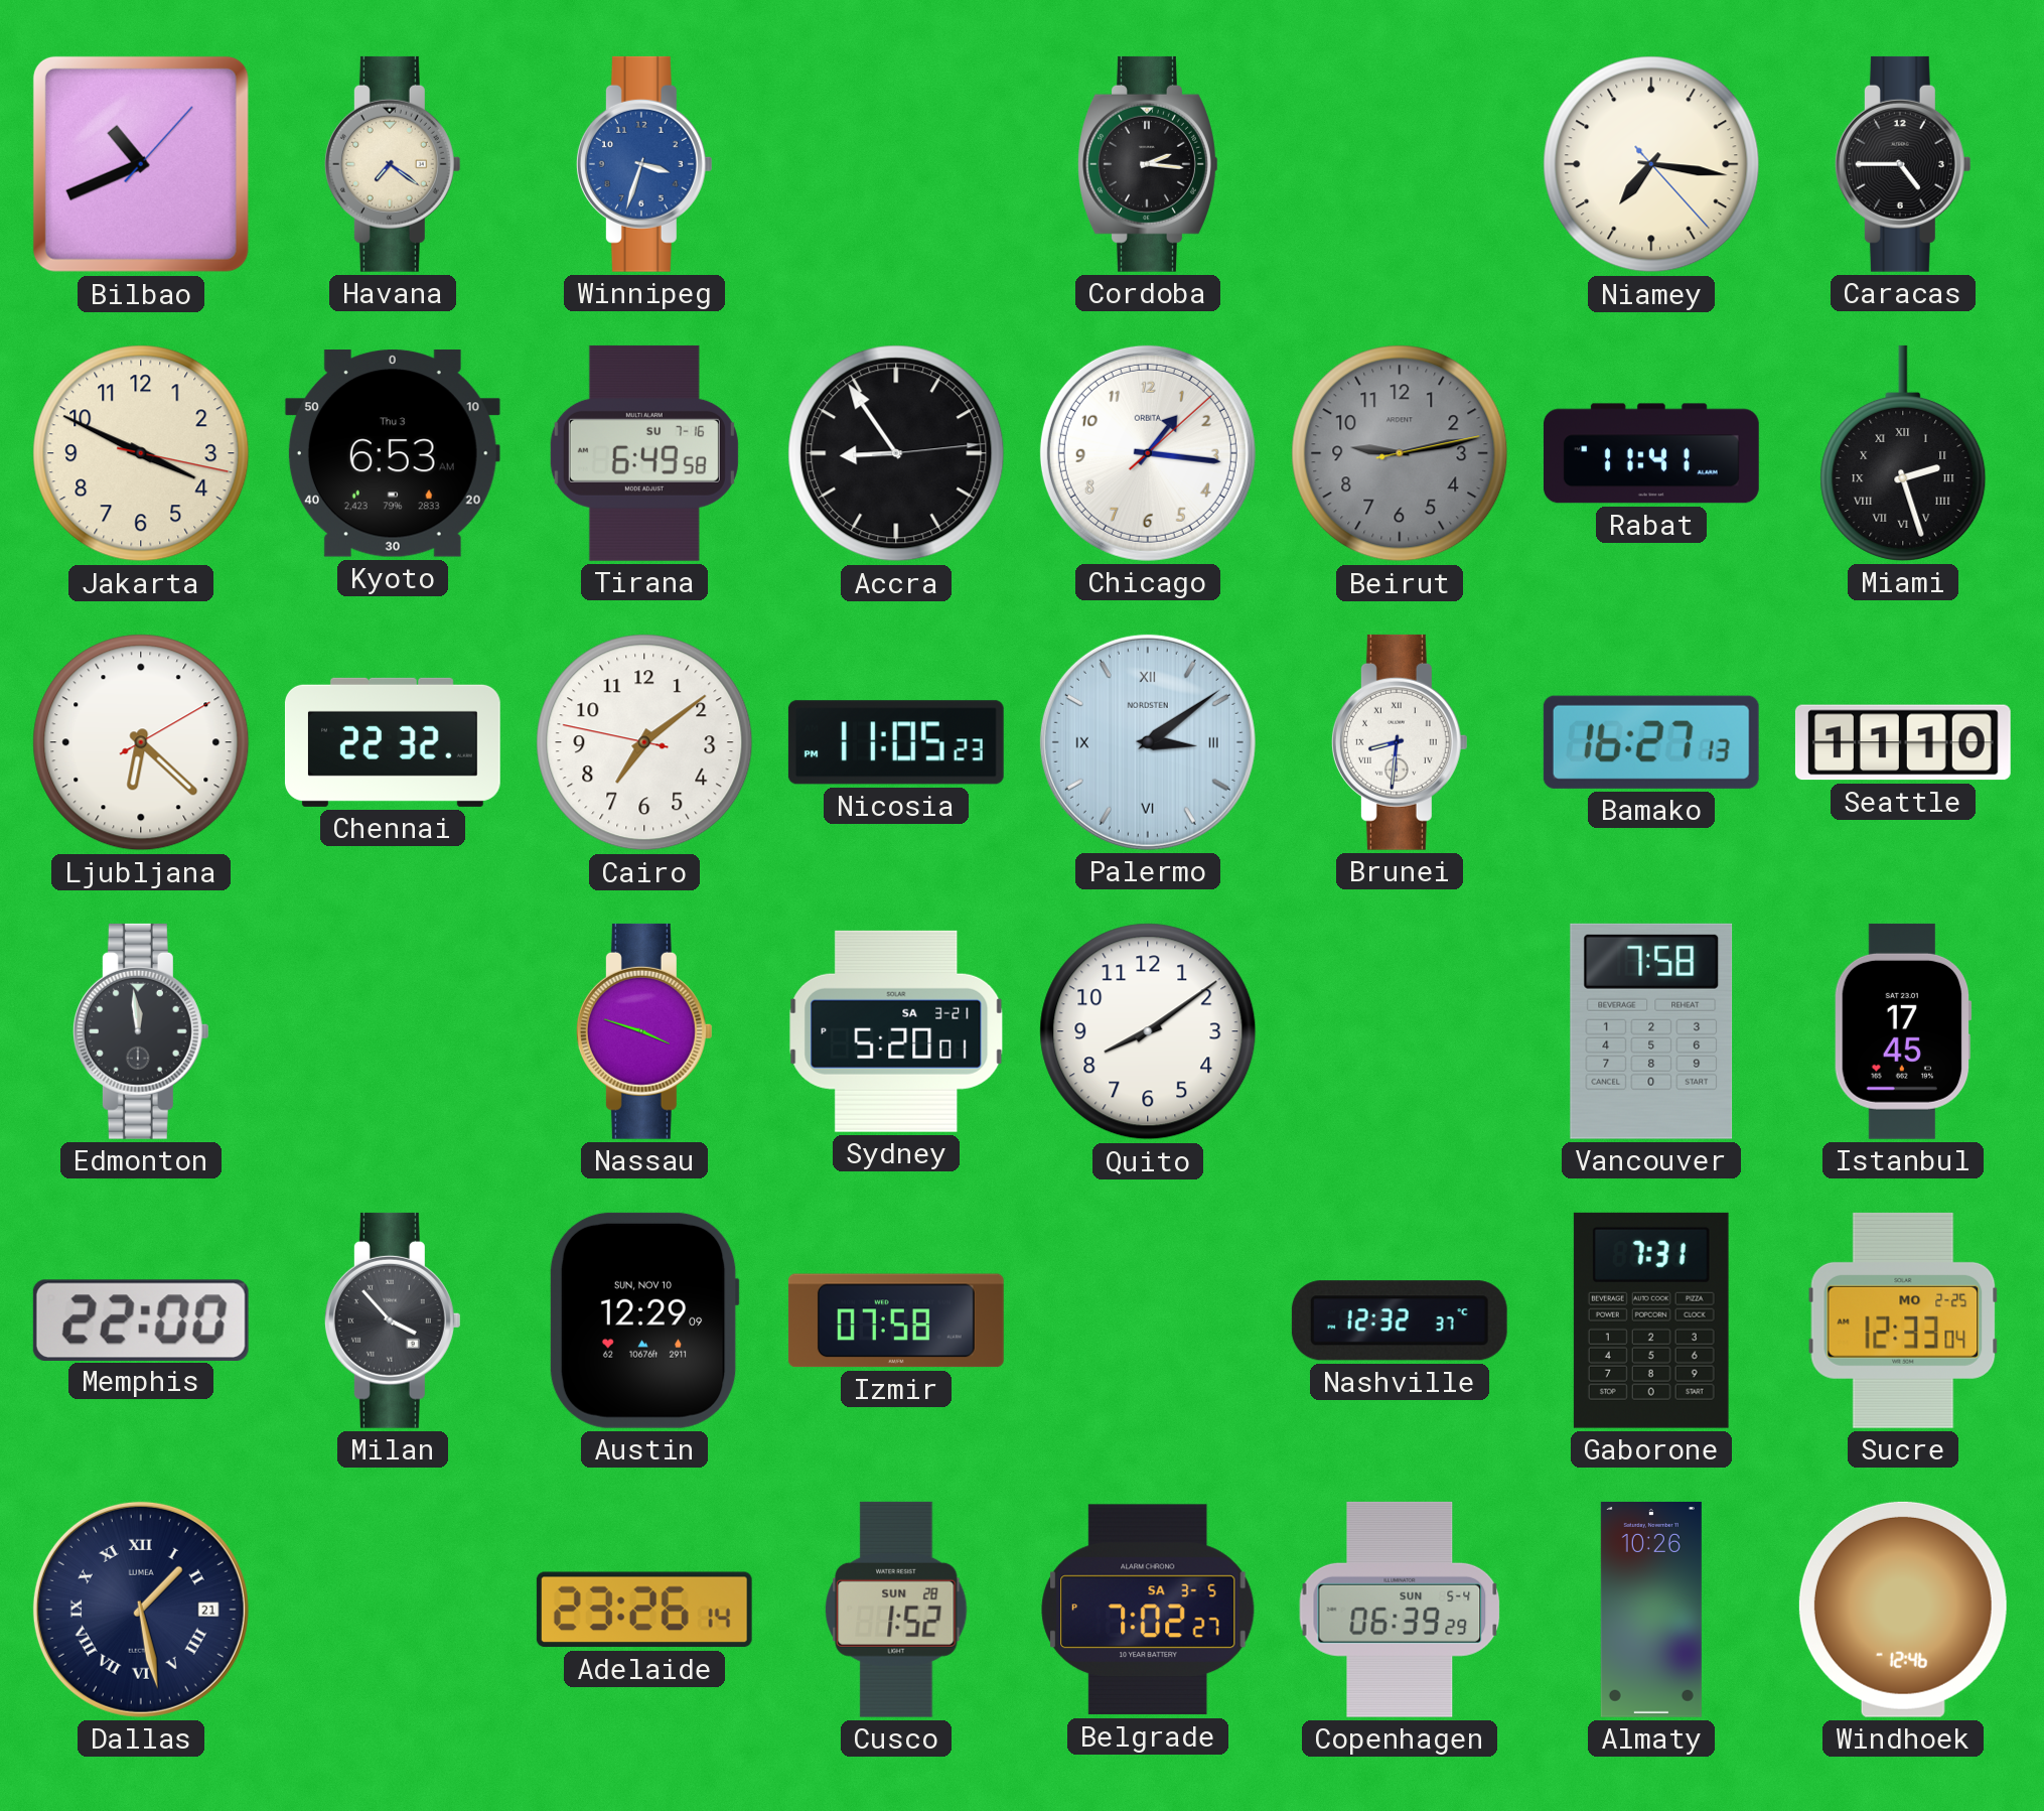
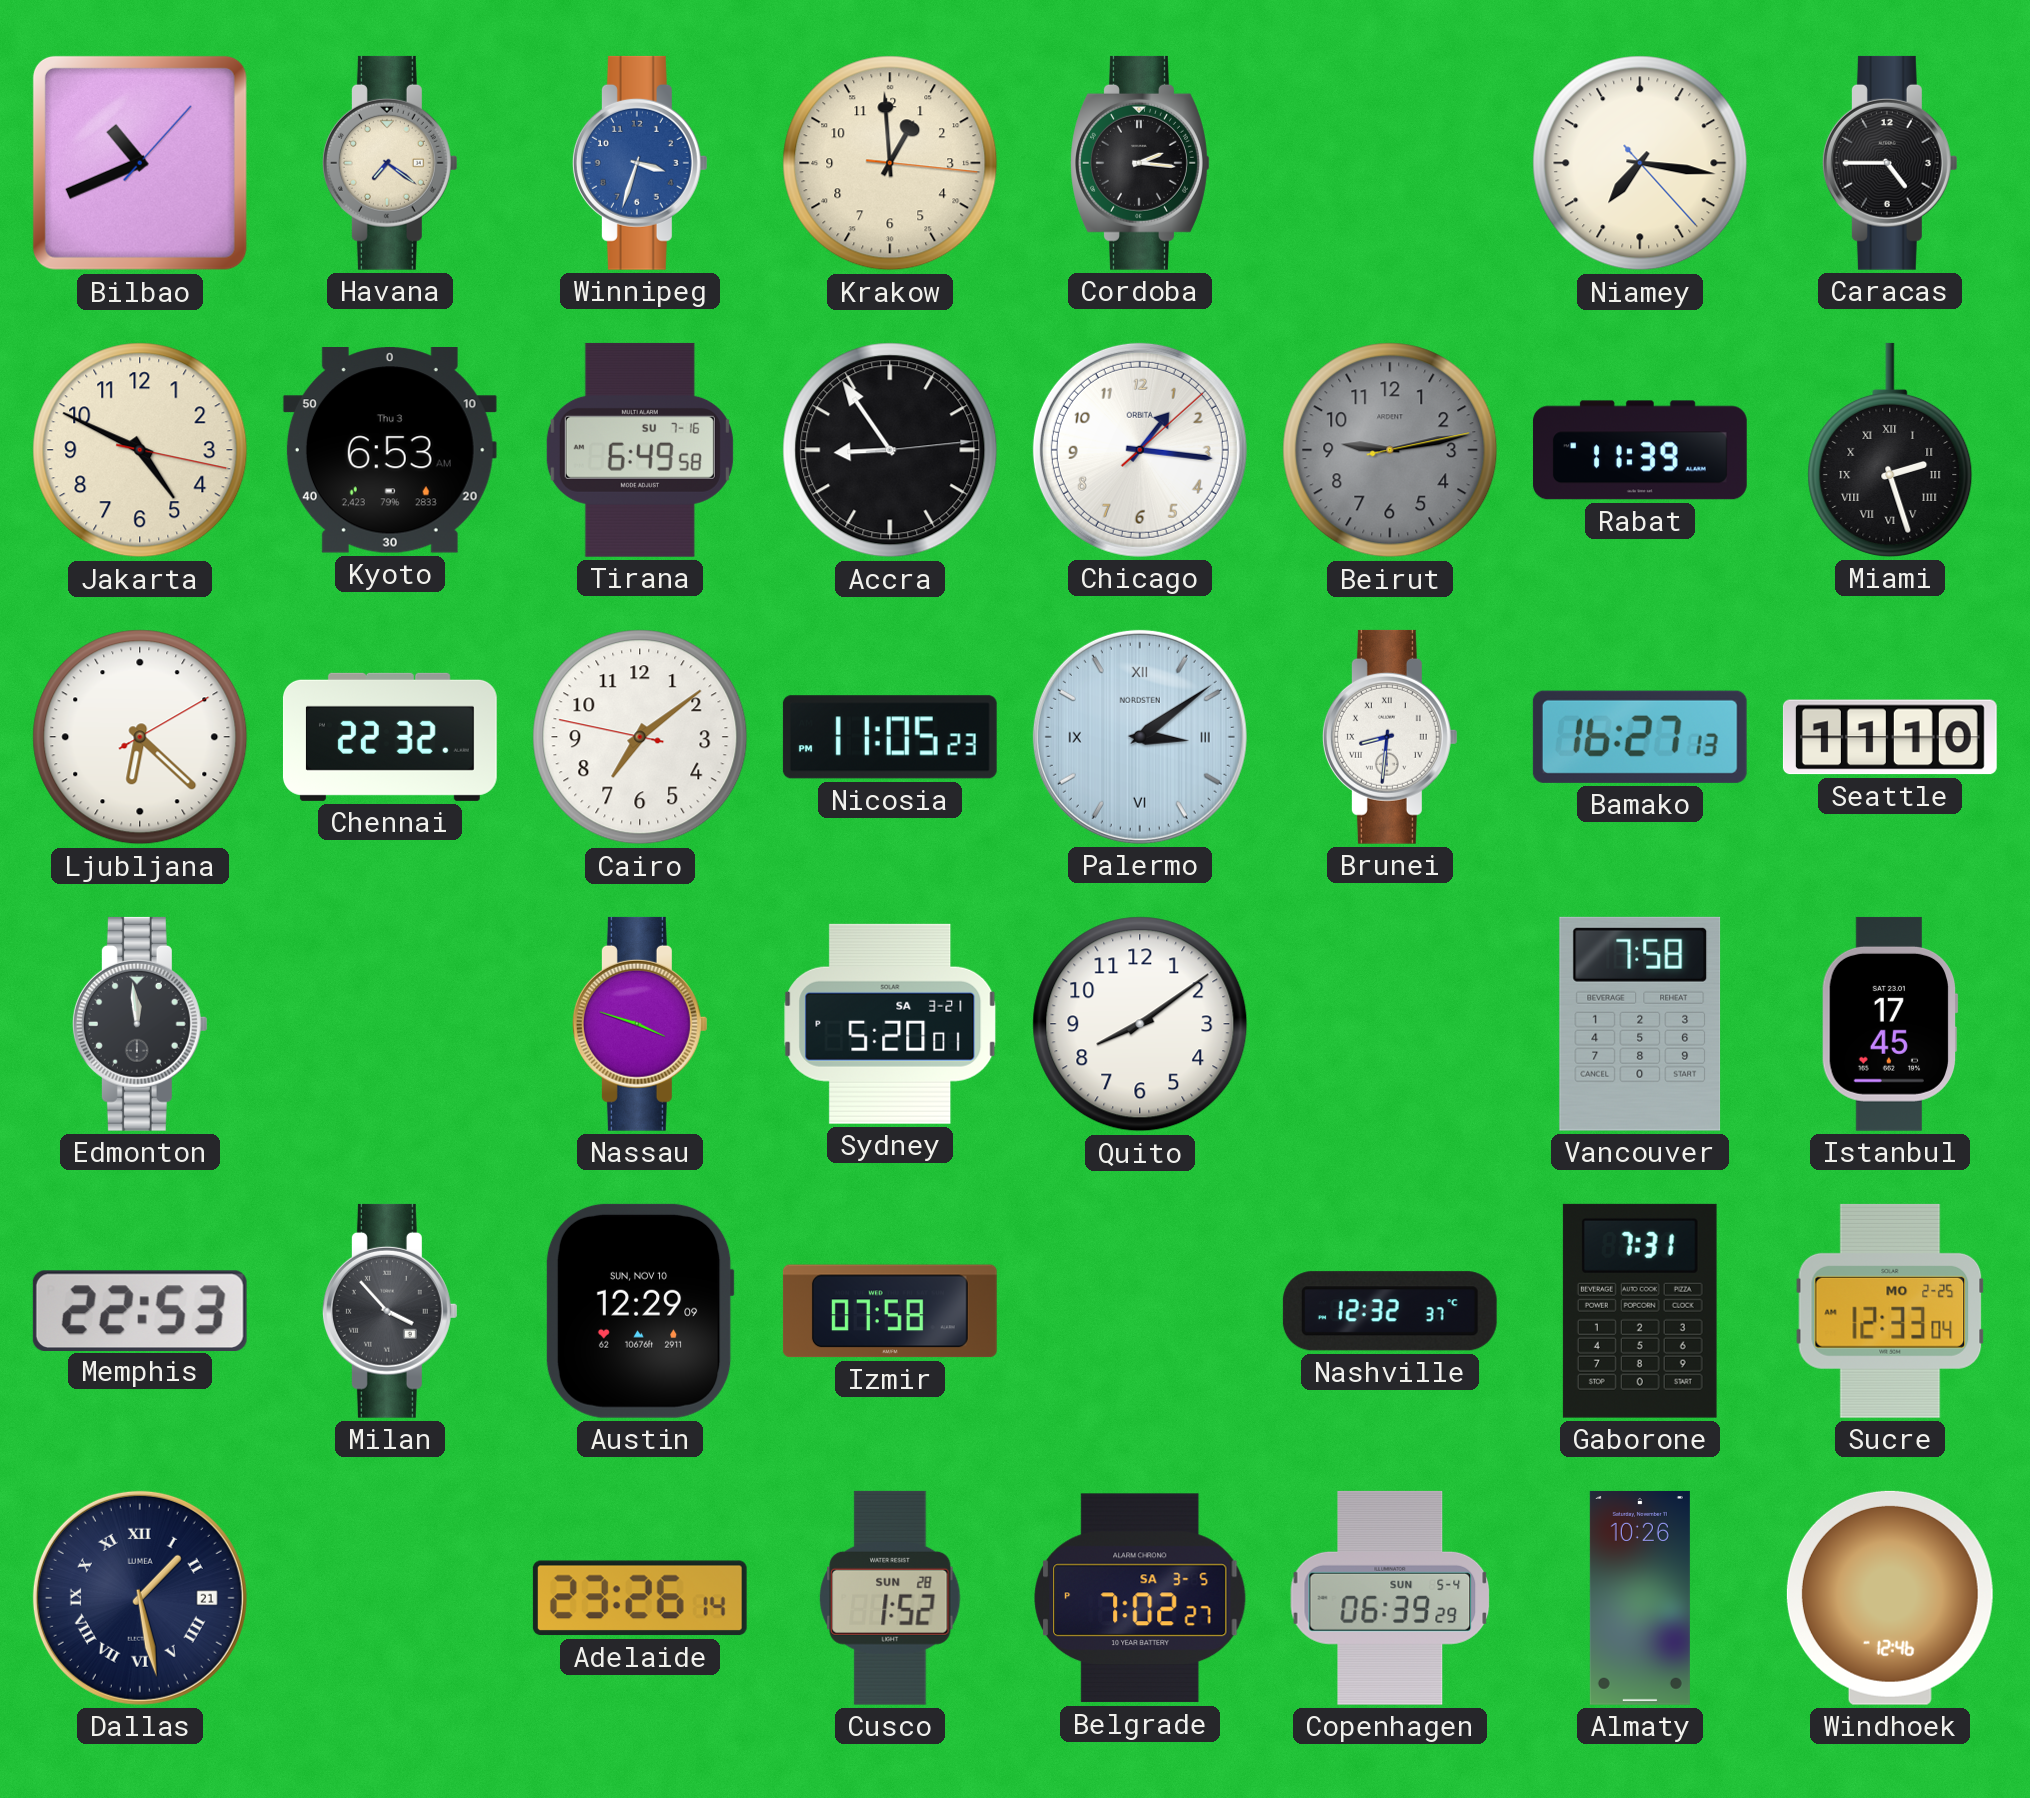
Krakow: none -> 12:59
Jakarta: 3:49 -> 4:49
Rabat: 11:41 -> 11:39
Memphis: 22:00 -> 22:53
